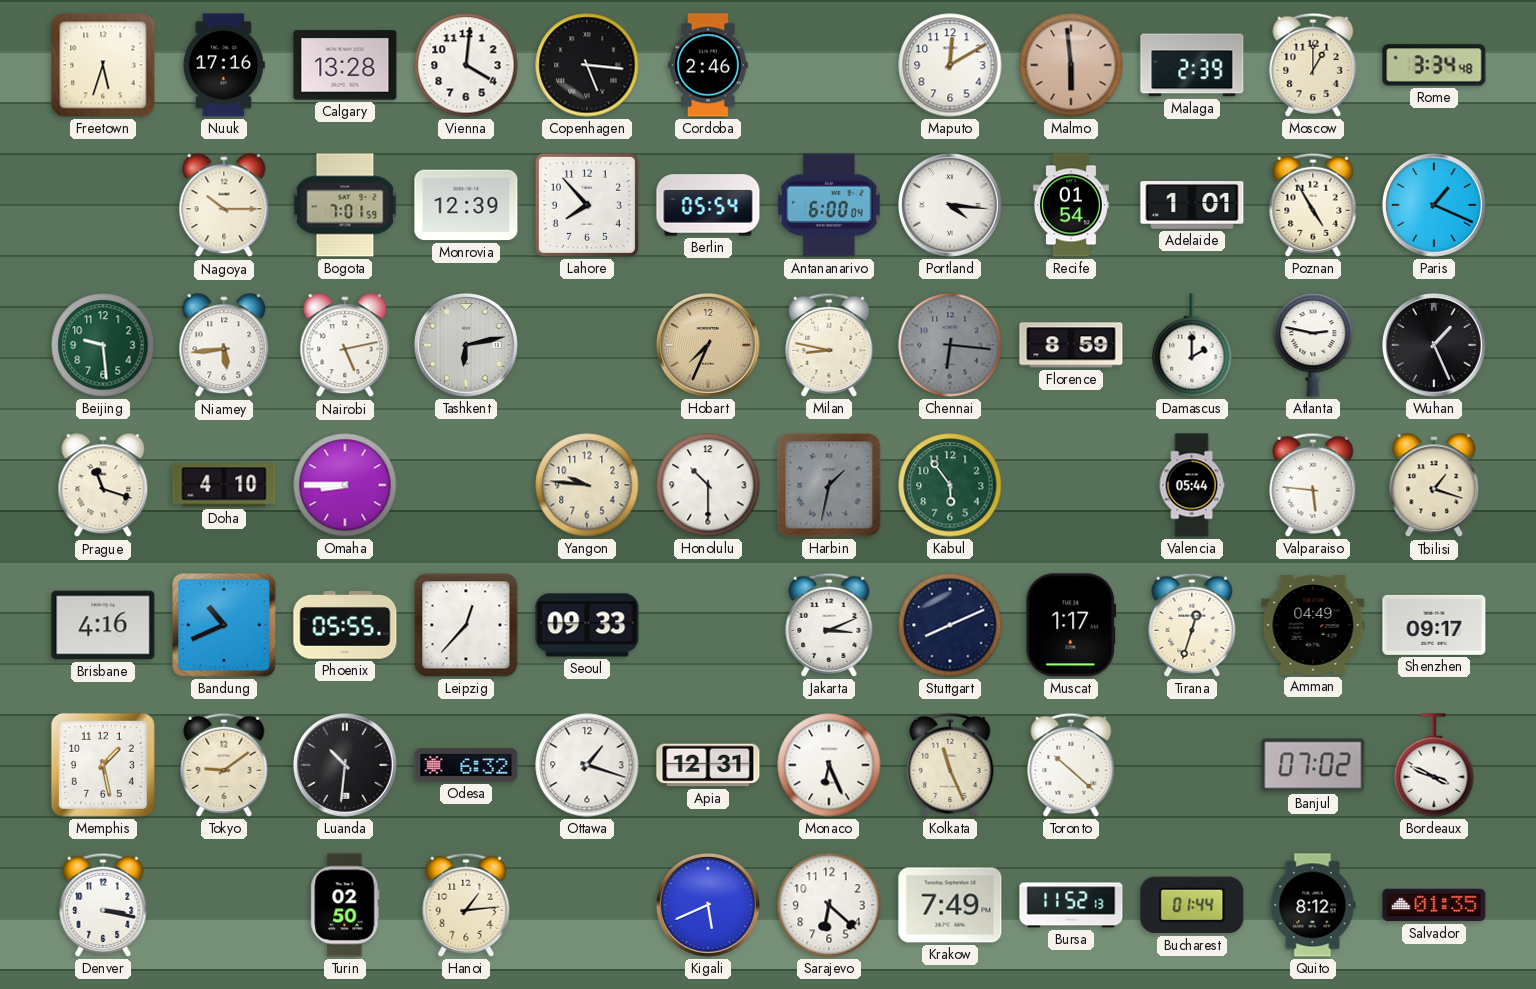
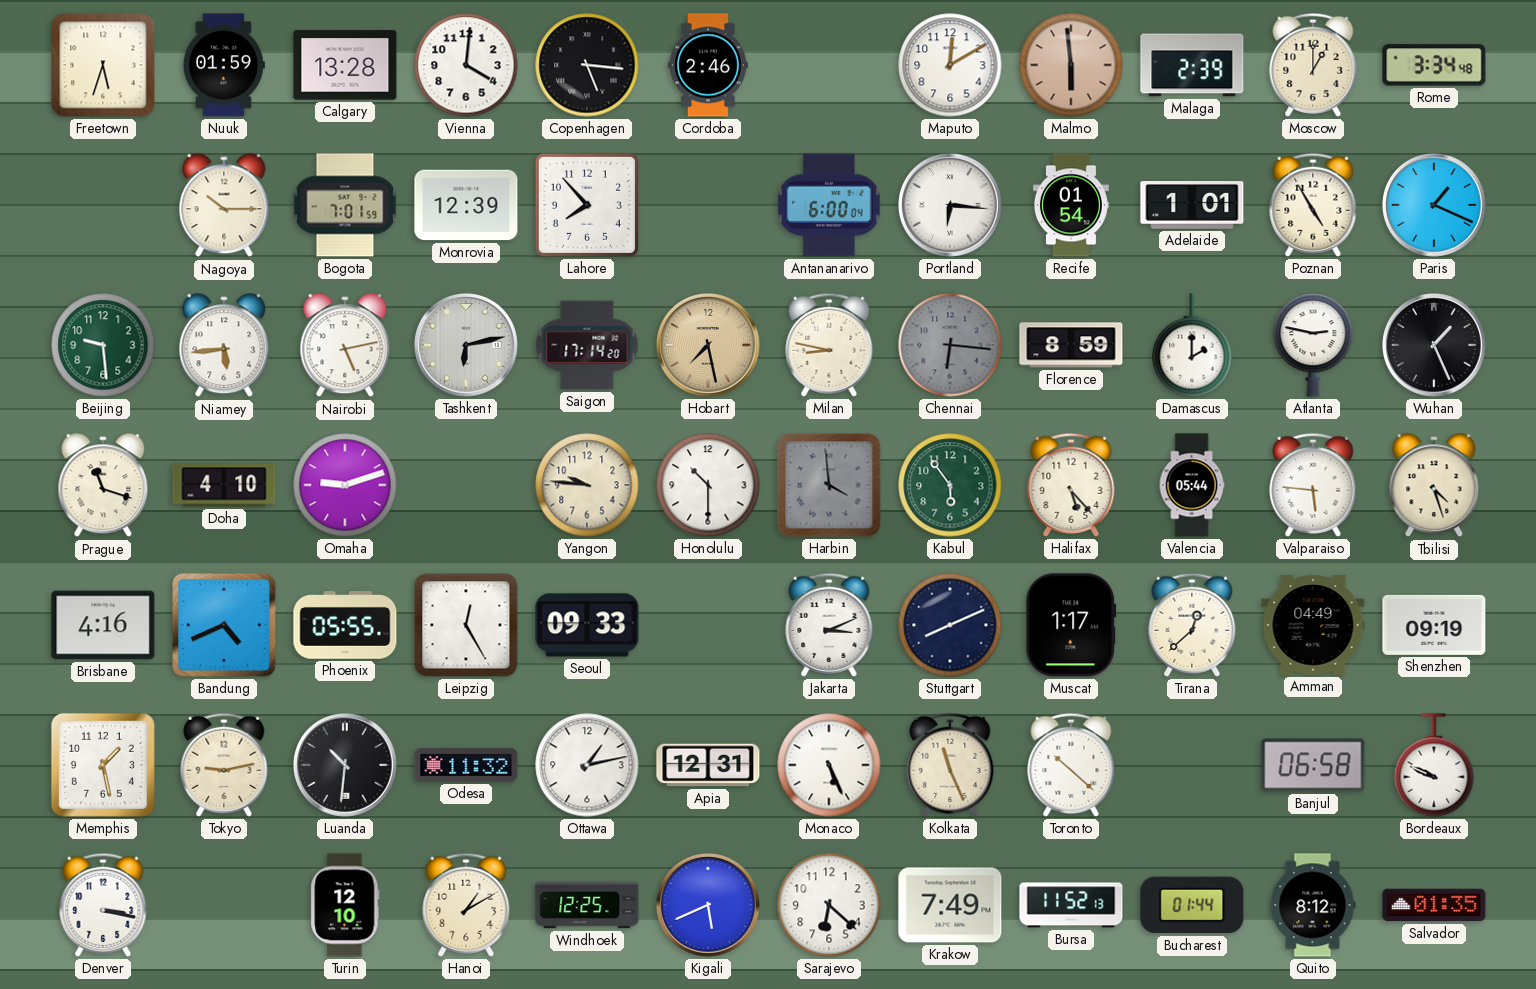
Nuuk: 17:16 -> 01:59
Berlin: 05:54 -> none
Portland: 4:16 -> 6:16
Saigon: none -> 17:14
Hobart: 7:34 -> 7:28
Omaha: 8:45 -> 9:12
Harbin: 1:32 -> 3:59
Halifax: none -> 5:23
Tbilisi: 1:18 -> 4:27
Bandung: 10:41 -> 4:41
Leipzig: 12:37 -> 12:25
Tirana: 12:33 -> 12:38
Shenzhen: 09:17 -> 09:19
Tokyo: 9:09 -> 9:13
Odesa: 6:32 -> 11:32
Ottawa: 1:18 -> 1:13
Monaco: 6:26 -> 5:26
Banjul: 07:02 -> 06:58
Bordeaux: 3:49 -> 9:49
Turin: 02:50 -> 12:10
Hanoi: 1:14 -> 1:10
Windhoek: none -> 12:25
